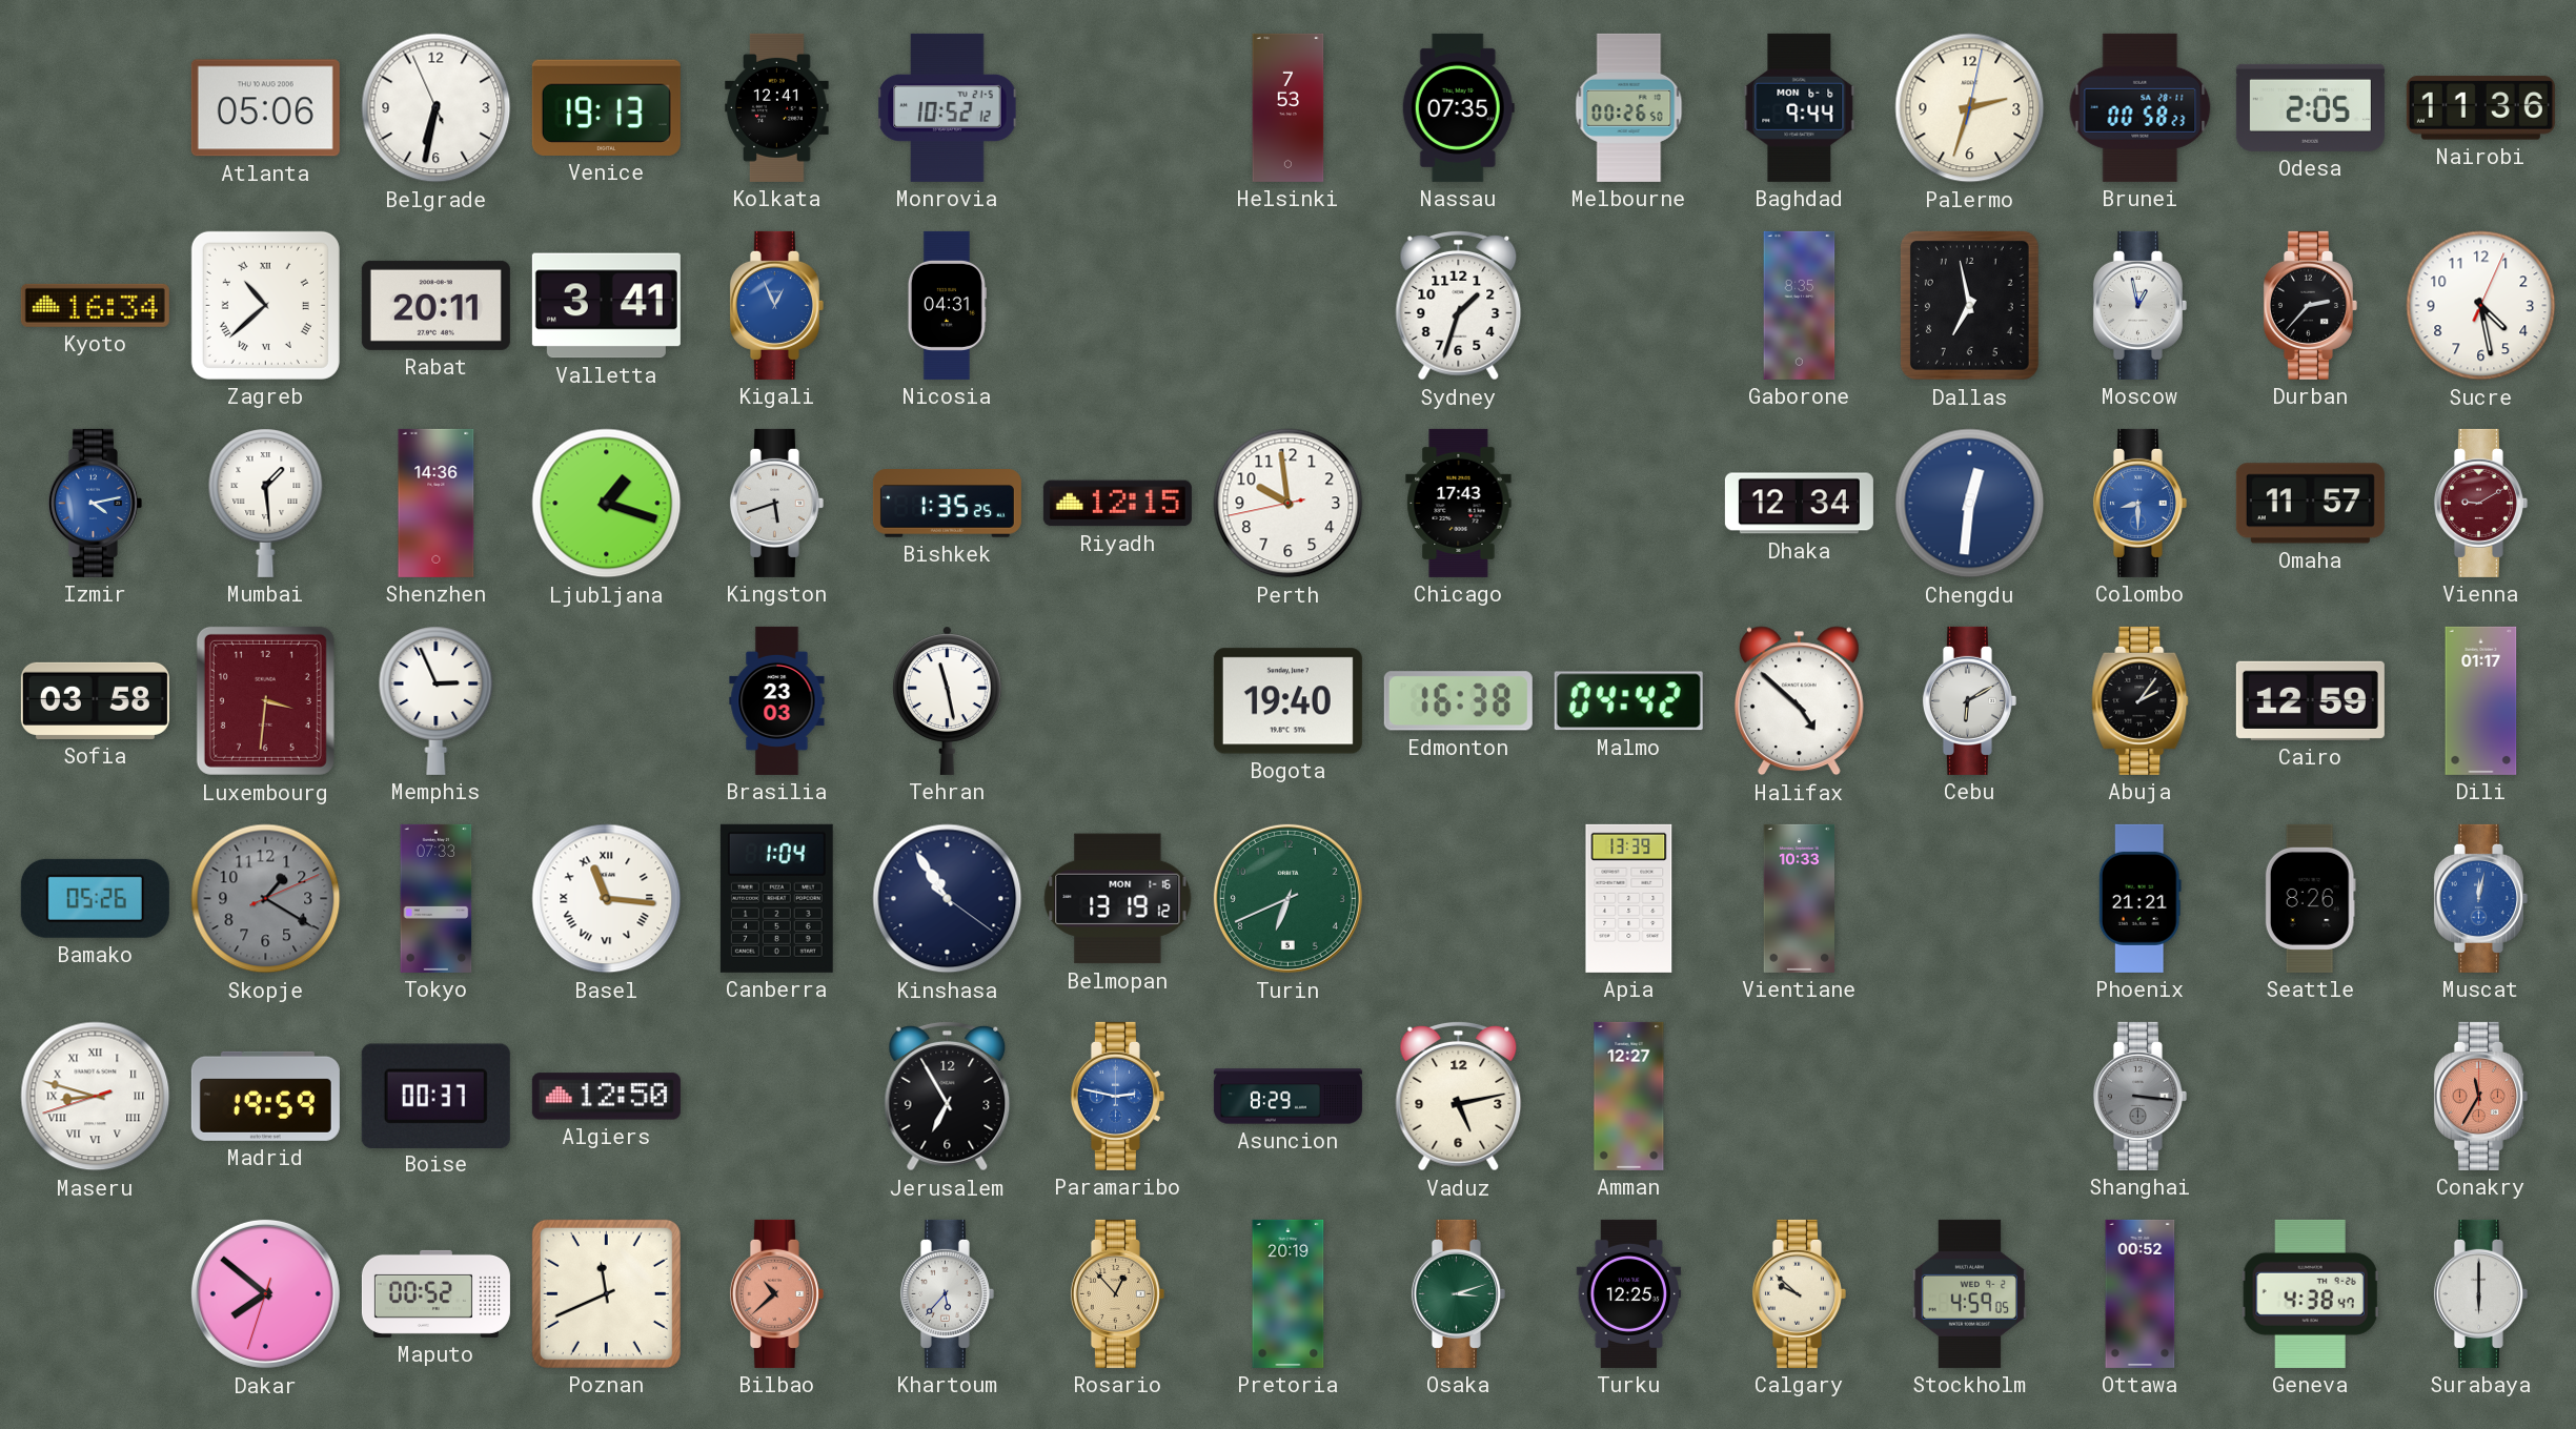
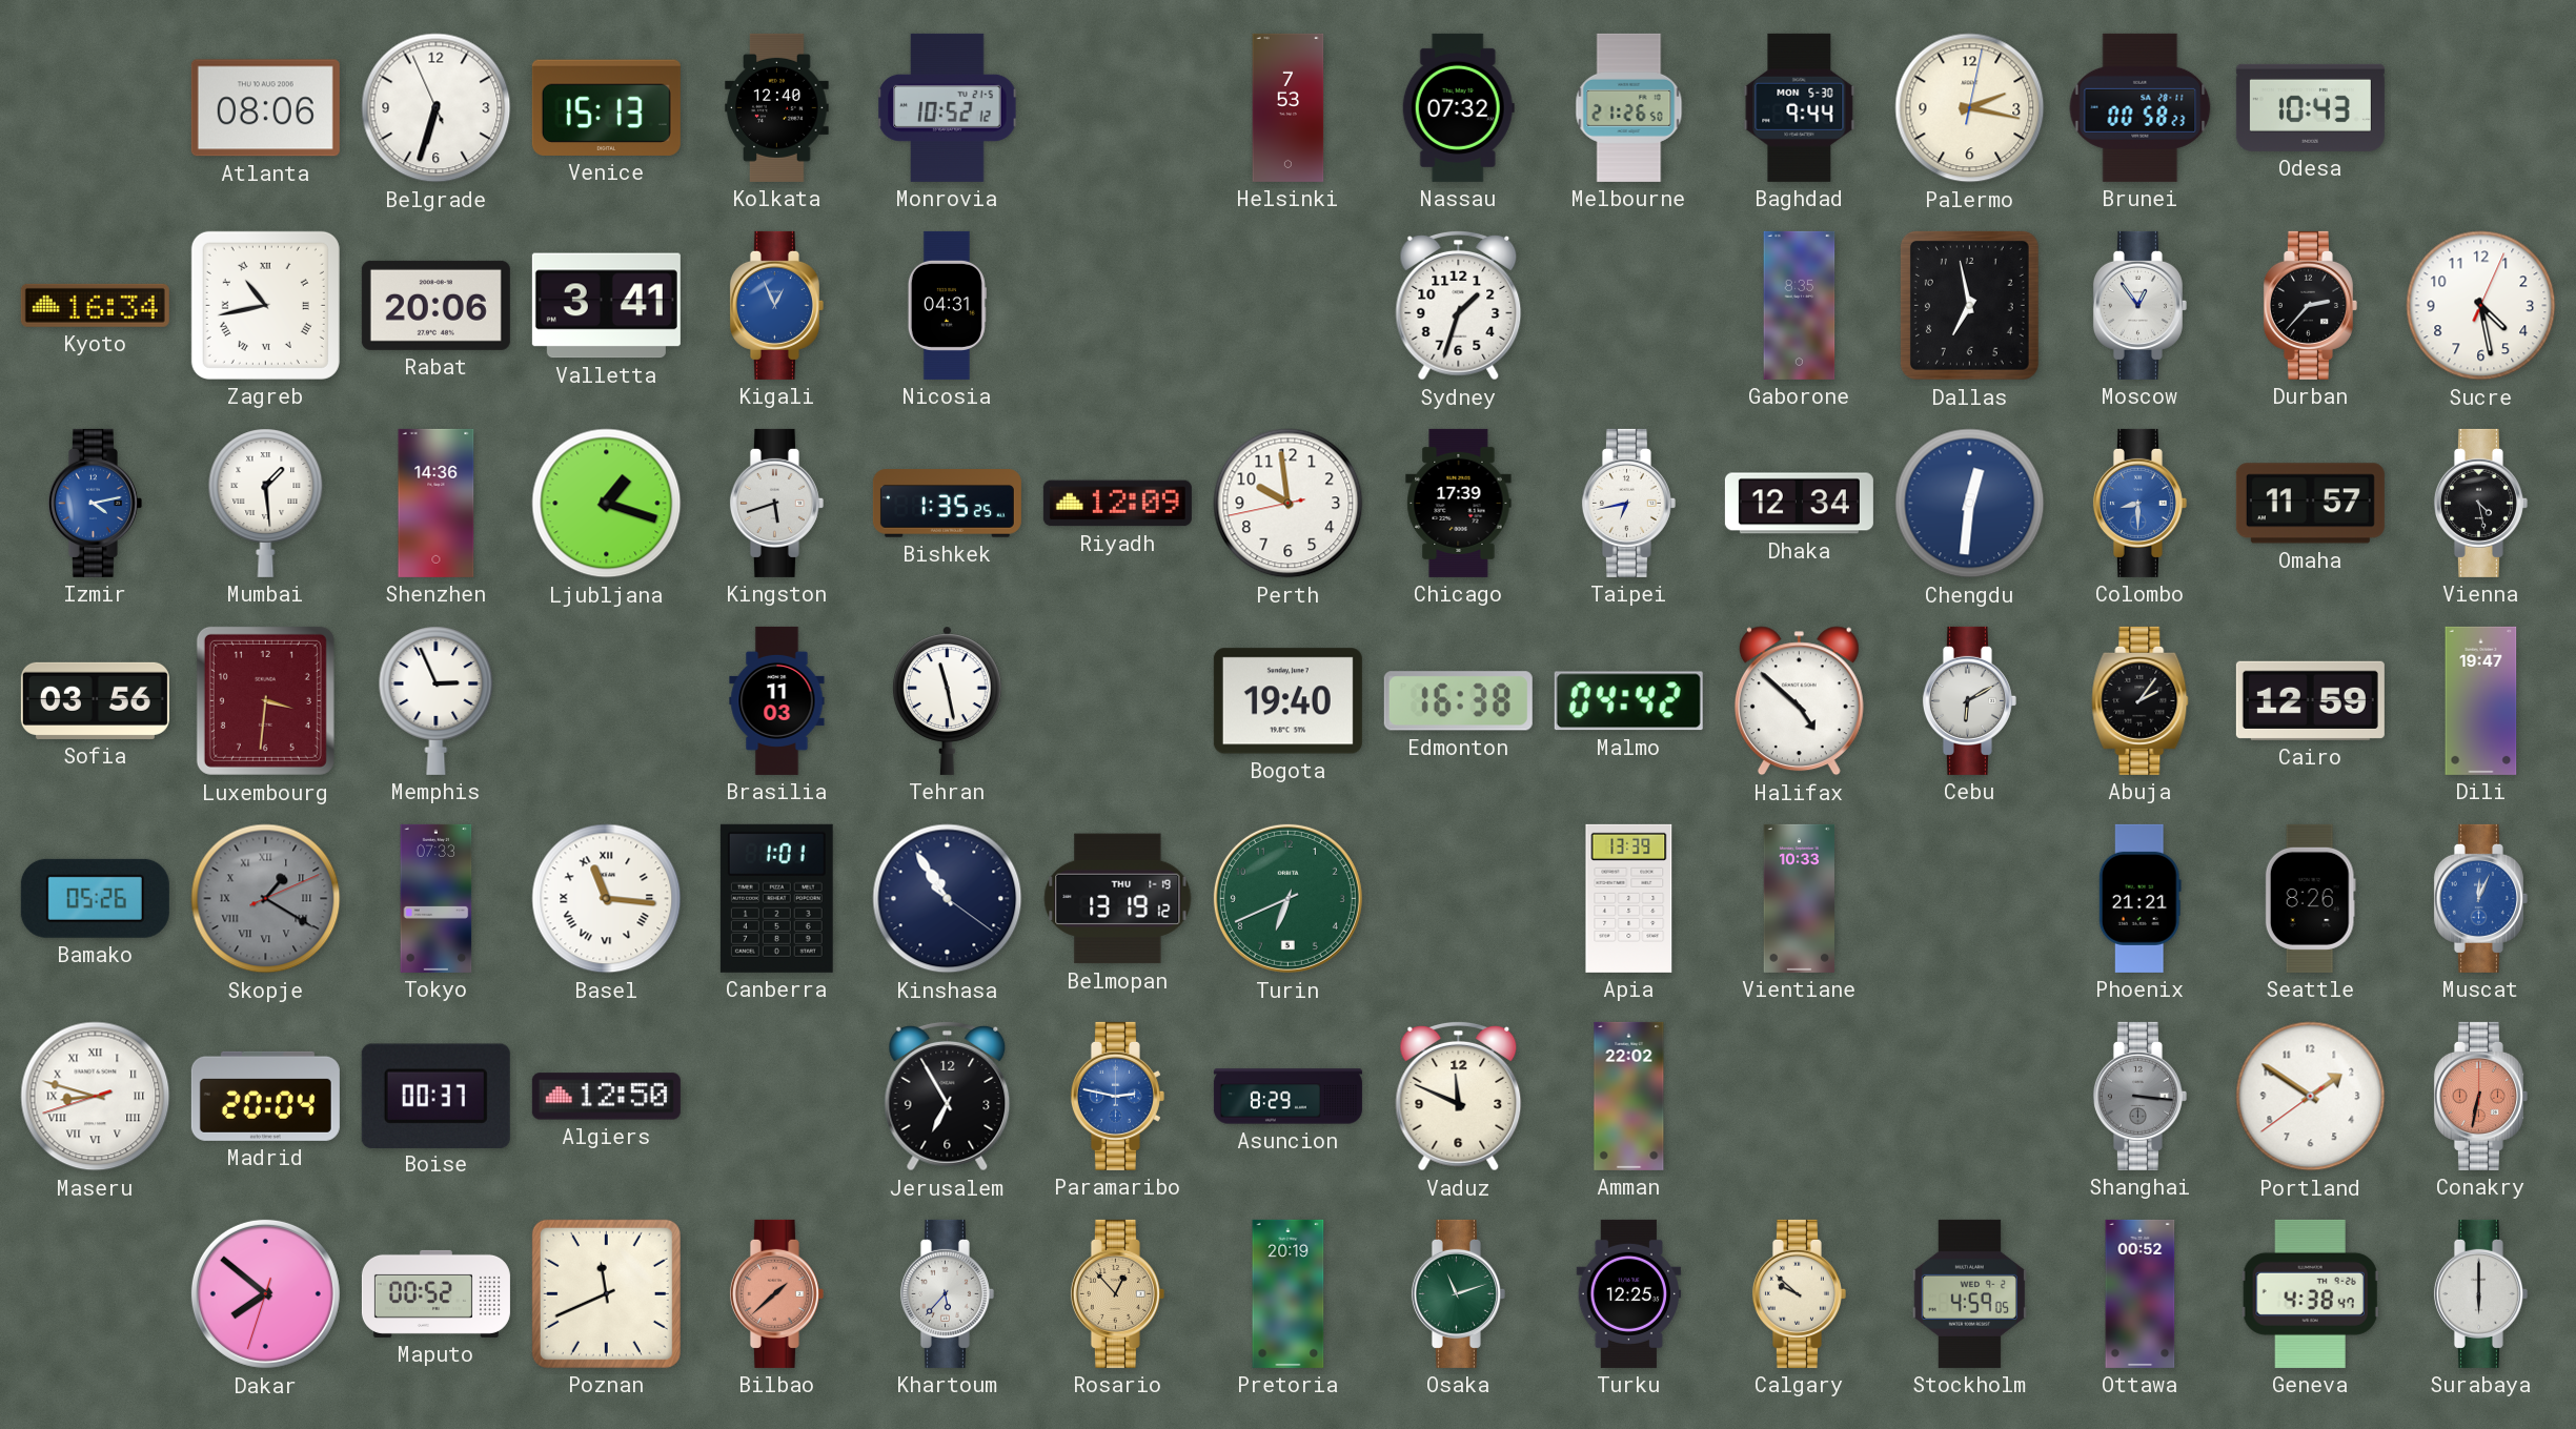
Atlanta: 05:06 -> 08:06
Belgrade: 6:31 -> 6:32
Venice: 19:13 -> 15:13
Kolkata: 12:41 -> 12:40
Nassau: 07:35 -> 07:32
Melbourne: 00:26 -> 21:26
Baghdad date: MON 6-6 -> MON 5-30
Palermo: 2:33 -> 2:17
Odesa: 2:05 -> 10:43
Nairobi: 11:36 -> none
Zagreb: 10:38 -> 10:43
Rabat: 20:11 -> 20:06
Moscow: 12:58 -> 12:54
Riyadh: 12:15 -> 12:09
Chicago: 17:43 -> 17:39
Taipei: none -> 6:43
Vienna: 9:10 -> 4:28
Vienna dial: burgundy -> black
Sofia: 03:58 -> 03:56
Brasilia: 23:03 -> 11:03
Dili: 01:17 -> 19:47
Skopje numerals: Arabic -> Roman
Canberra: 1:04 -> 1:01
Belmopan date: MON 1-16 -> THU 1-19
Muscat: 12:02 -> 12:04
Madrid: 19:59 -> 20:04
Vaduz: 5:13 -> 11:49
Amman: 12:27 -> 22:02
Portland: none -> 1:50
Conakry: 11:35 -> 6:32
Bilbao: 10:38 -> 1:38
Osaka: 3:12 -> 11:12
